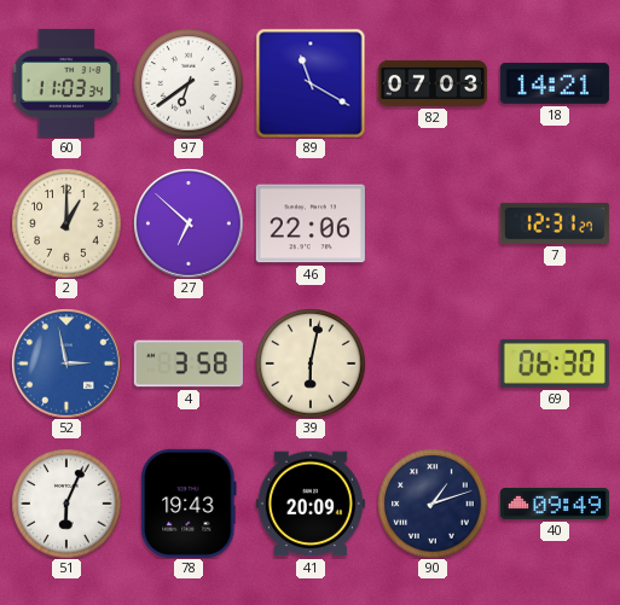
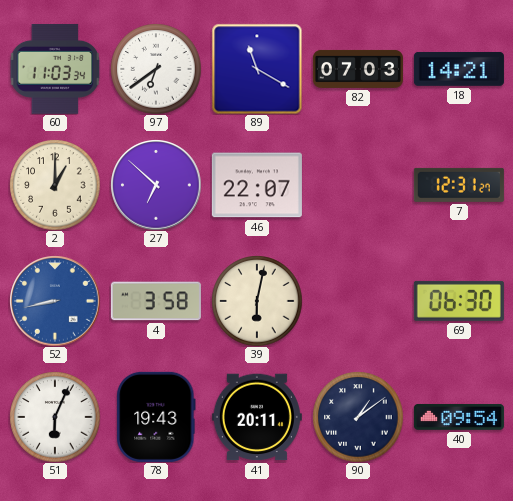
46: 22:06 -> 22:07
52: 2:58 -> 8:43
41: 20:09 -> 20:11
90: 1:12 -> 1:09
40: 09:49 -> 09:54
